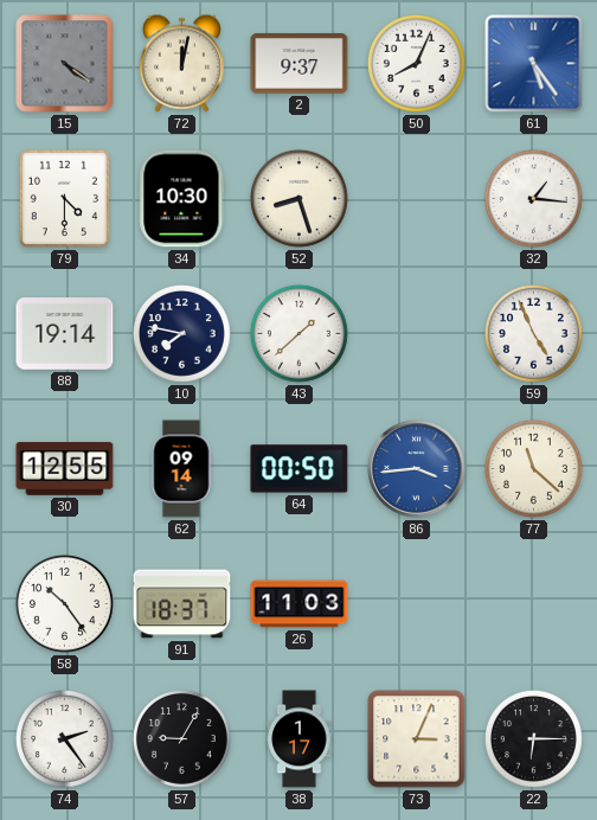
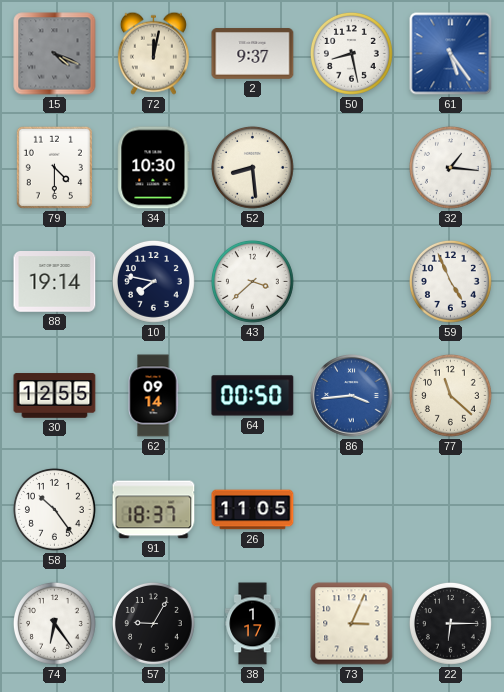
15: 4:21 -> 4:19
50: 8:04 -> 8:28
52: 8:27 -> 8:29
43: 1:38 -> 3:38
26: 11:03 -> 11:05
74: 2:24 -> 6:24
